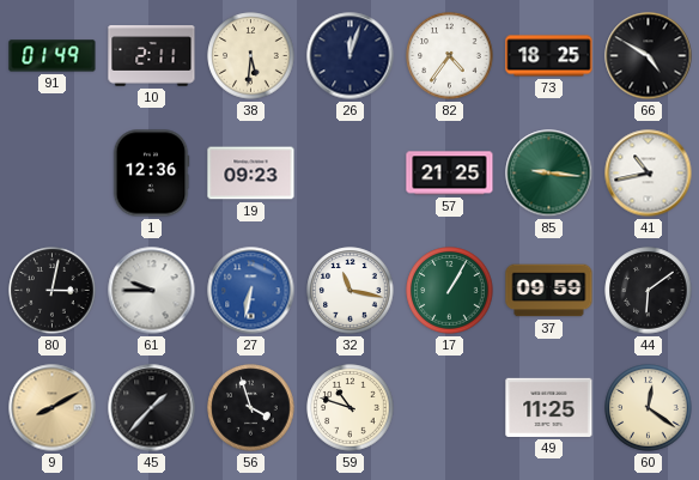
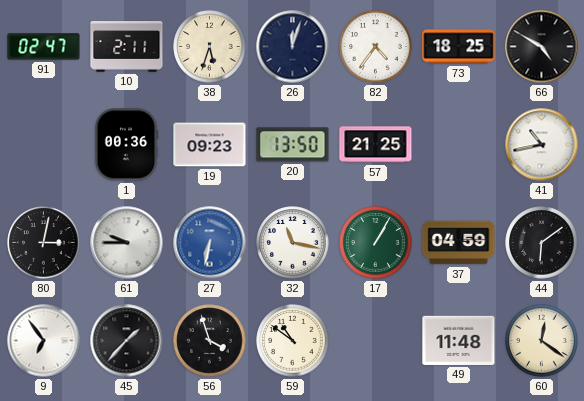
91: 01:49 -> 02:47
38: 5:31 -> 5:33
1: 12:36 -> 00:36
20: none -> 13:50
85: 9:16 -> none
37: 09:59 -> 04:59
9: 8:10 -> 6:54
9 dial: champagne -> white
59: 10:48 -> 10:51
49: 11:25 -> 11:48
